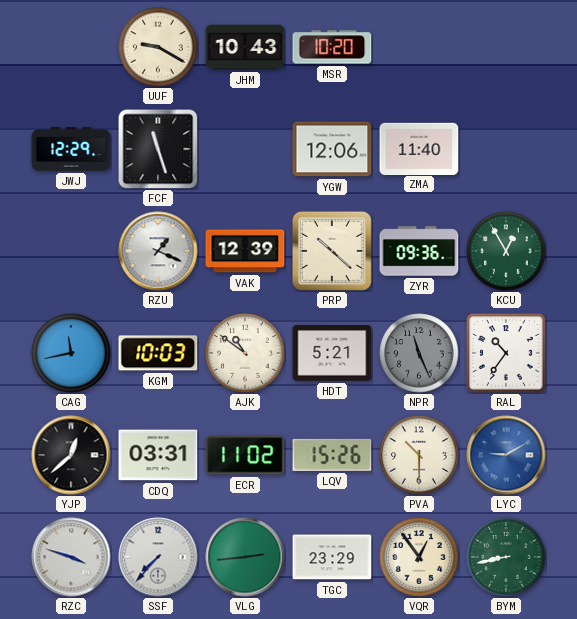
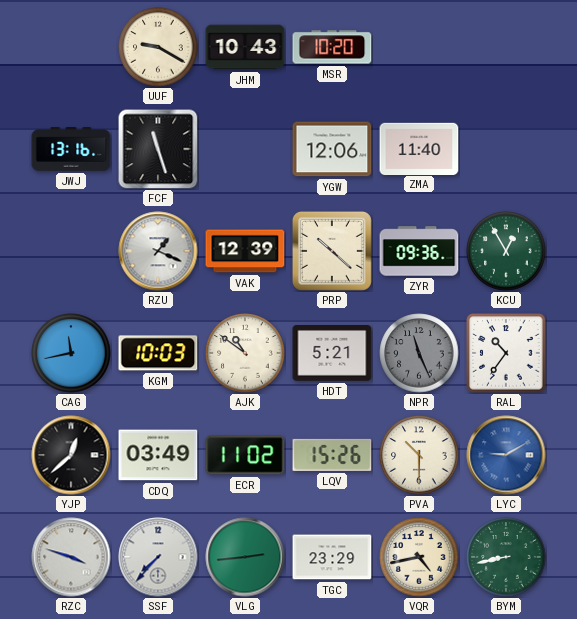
JWJ: 12:29 -> 13:16
CDQ: 03:31 -> 03:49
VQR: 12:54 -> 4:43
